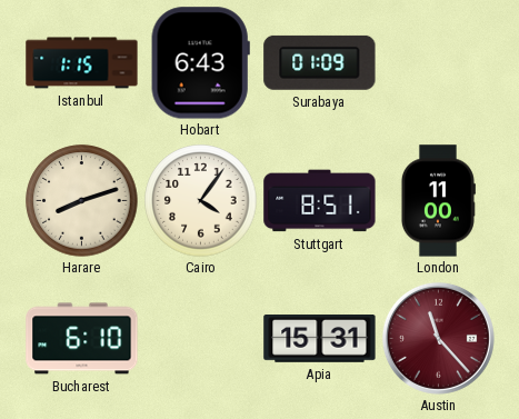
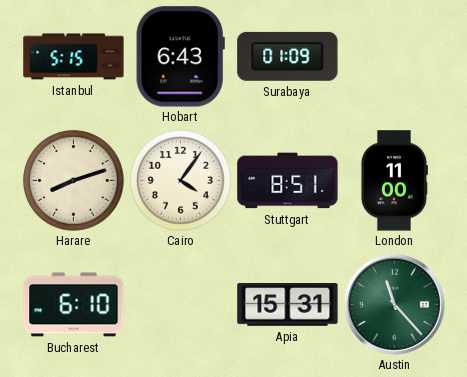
Istanbul: 1:15 -> 5:15
Austin dial: burgundy -> green
